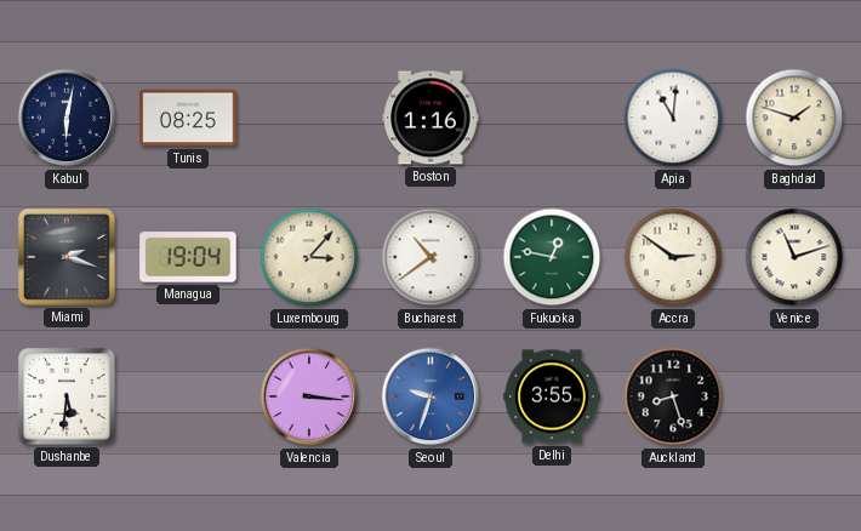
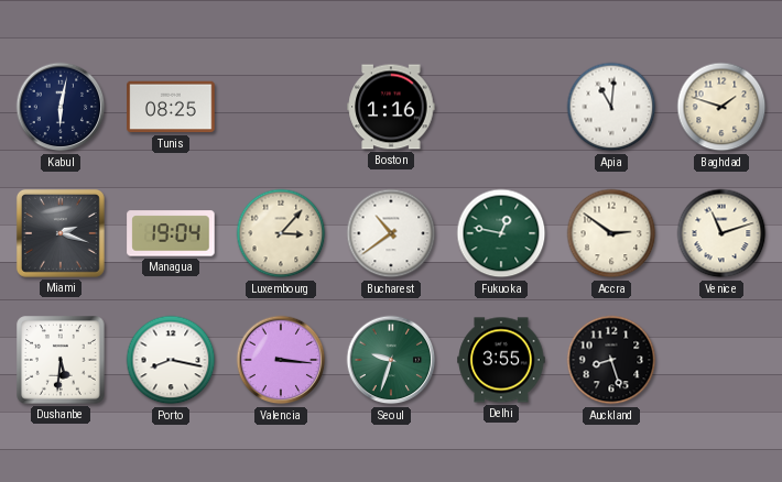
Porto: none -> 8:17
Seoul dial: blue -> green
